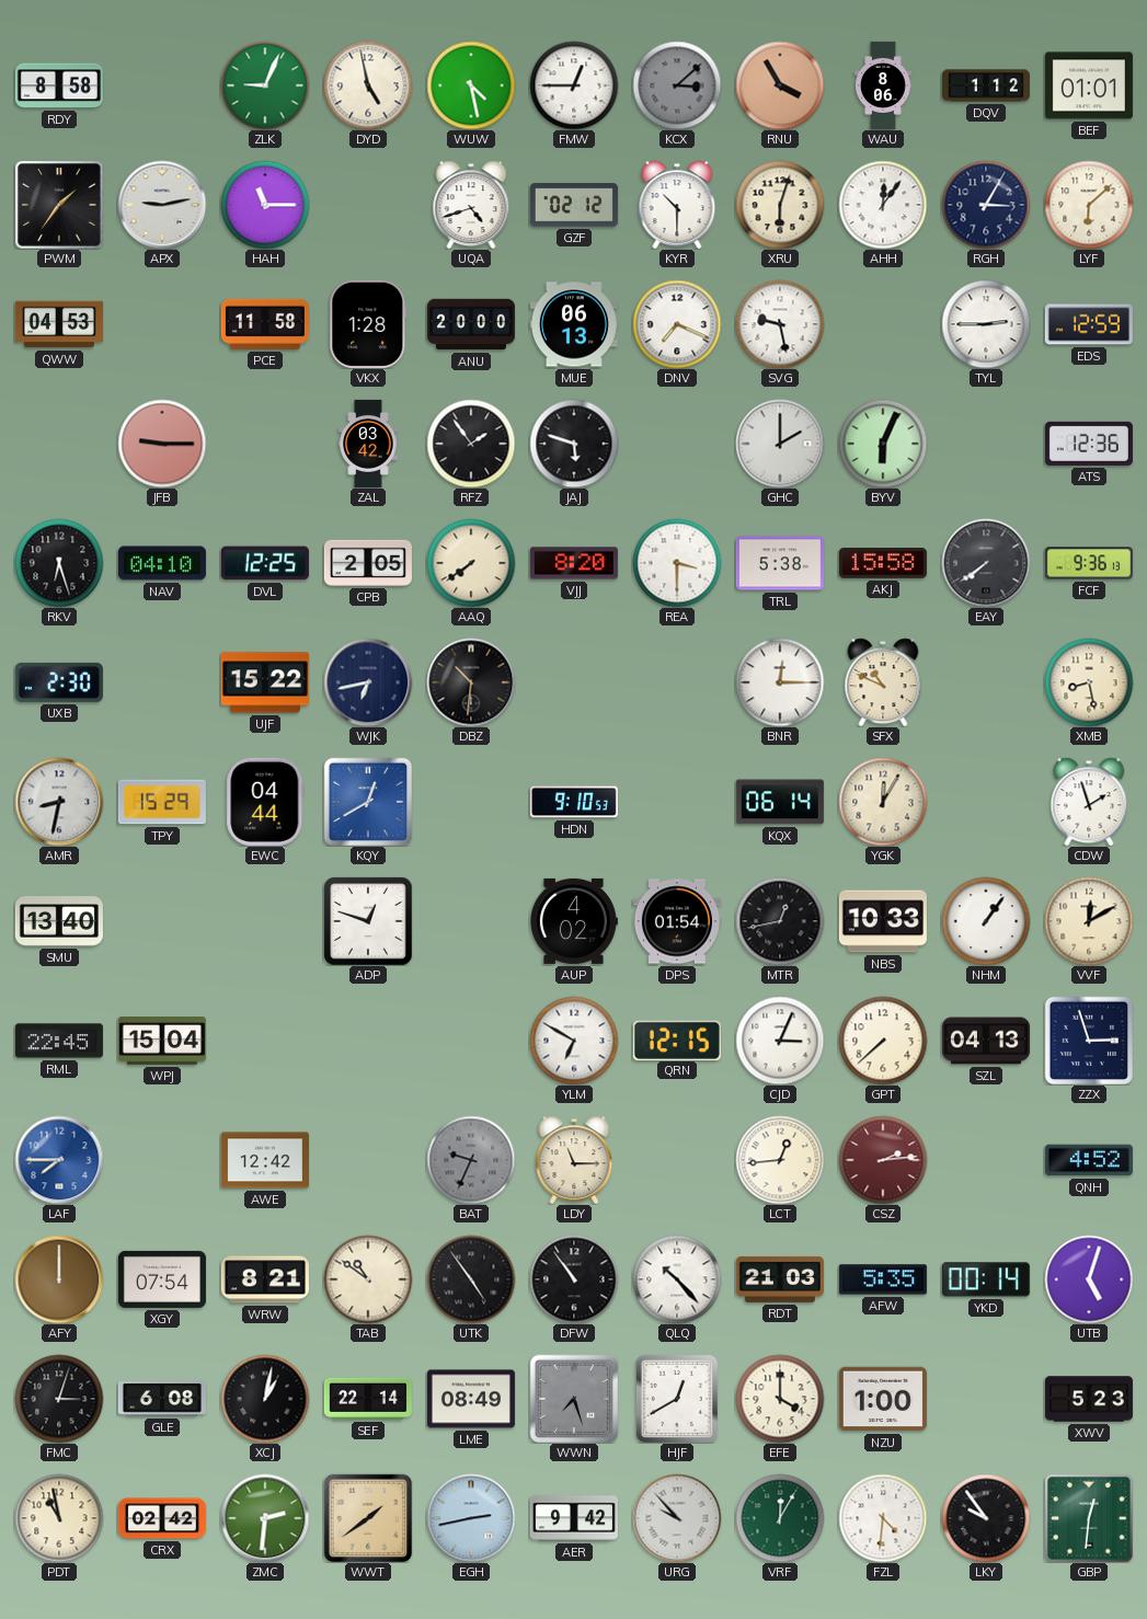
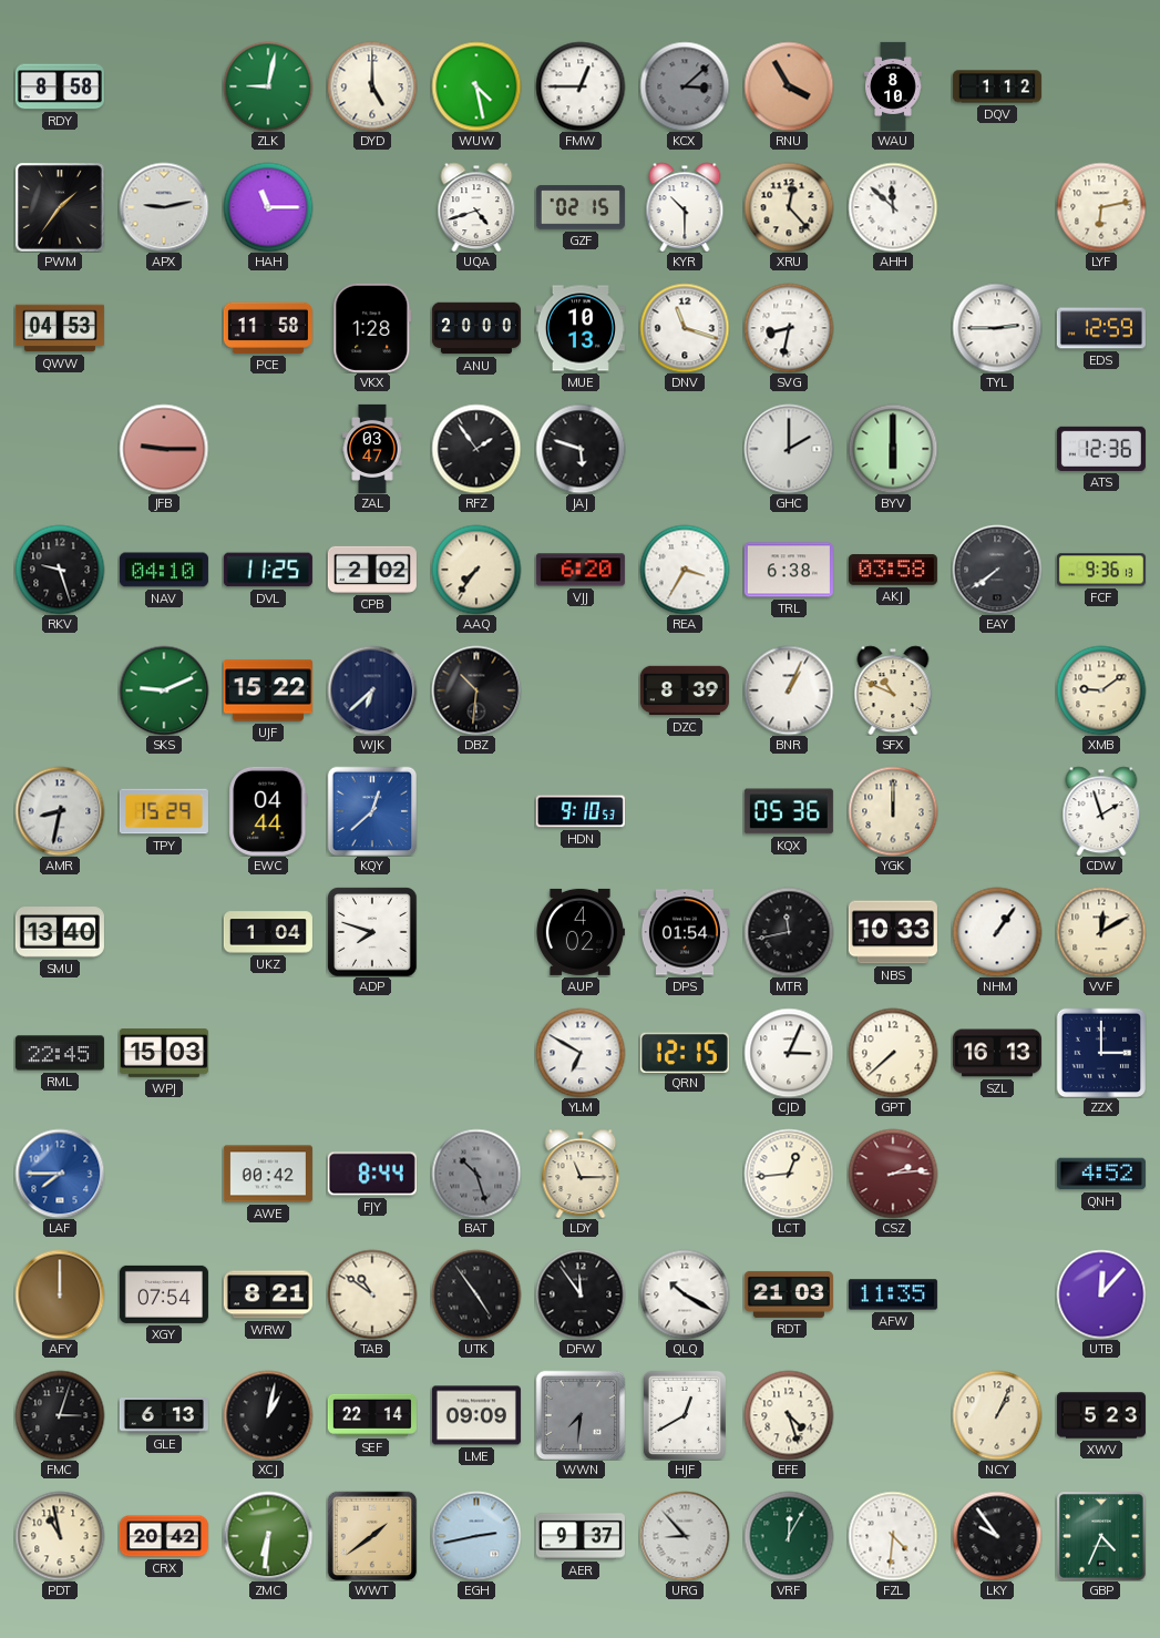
ZLK: 9:04 -> 9:02
DYD: 4:58 -> 5:00
WAU: 8:06 -> 8:10
BEF: 01:01 -> none
GZF: 02:12 -> 02:15
XRU: 6:03 -> 12:23
AHH: 12:06 -> 11:52
RGH: 3:05 -> none
LYF: 6:08 -> 6:13
MUE: 06:13 -> 10:13
DNV: 7:19 -> 11:18
SVG: 9:28 -> 8:32
ZAL: 03:42 -> 03:47
BYV: 6:04 -> 6:00
RKV: 6:27 -> 9:27
DVL: 12:25 -> 11:25
CPB: 2:05 -> 2:02
AAQ: 7:39 -> 7:36
VJJ: 8:20 -> 6:20
REA: 3:30 -> 3:35
TRL: 5:38 -> 6:38
AKJ: 15:58 -> 03:58
UXB: 2:30 -> none
SKS: none -> 9:11
WJK: 6:43 -> 6:38
DZC: none -> 8:39
BNR: 12:15 -> 1:04
XMB: 8:28 -> 9:09
KQY: 12:40 -> 12:38
KQX: 06:14 -> 05:36
YGK: 12:05 -> 12:00
UKZ: none -> 1:04
ADP: 12:48 -> 7:48
MTR: 12:43 -> 11:43
WPJ: 15:04 -> 15:03
SZL: 04:13 -> 16:13
ZZX: 2:57 -> 3:00
AWE: 12:42 -> 00:42
FJY: none -> 8:44
BAT: 9:34 -> 10:27
DFW: 10:54 -> 11:54
QLQ: 10:23 -> 10:20
AFW: 5:35 -> 11:35
YKD: 00:14 -> none
UTB: 5:03 -> 12:07
GLE: 6:08 -> 6:13
LME: 08:49 -> 09:09
WWN: 7:27 -> 7:31
EFE: 4:00 -> 4:27
NZU: 1:00 -> none
NCY: none -> 1:04
CRX: 02:42 -> 20:42
ZMC: 2:31 -> 6:31
AER: 9:42 -> 9:37
URG: 9:53 -> 8:53
GBP: 12:31 -> 4:34
